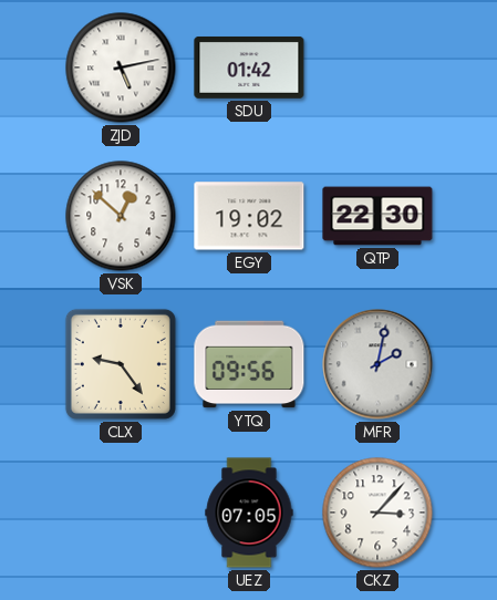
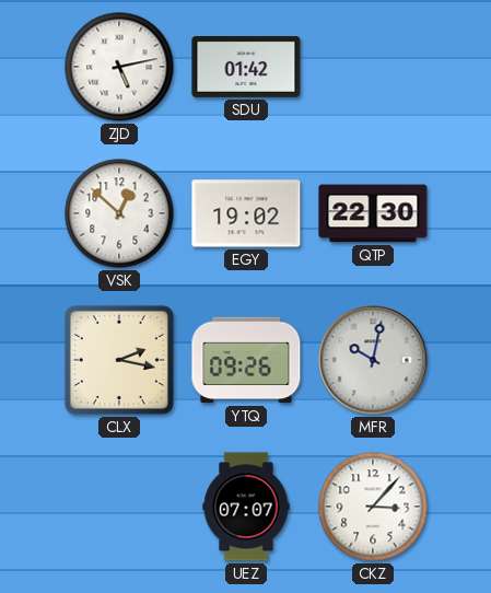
CLX: 9:24 -> 2:17
YTQ: 09:56 -> 09:26
MFR: 2:02 -> 10:02
UEZ: 07:05 -> 07:07
